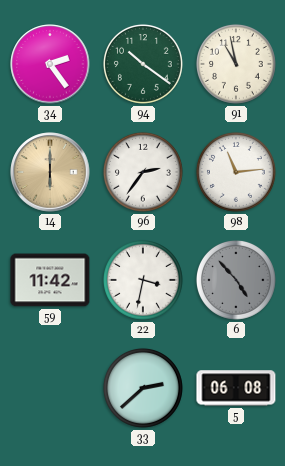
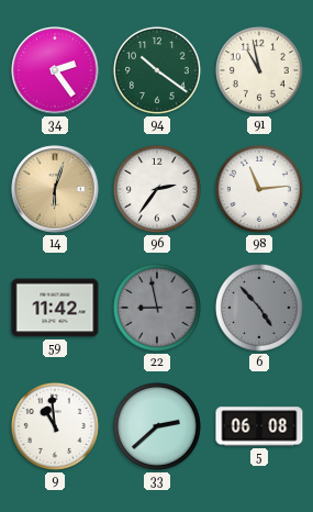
14: 6:00 -> 6:03
22: 3:32 -> 8:58
22 dial: white -> grey
9: none -> 10:59
